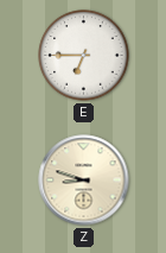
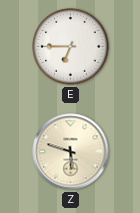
Z: 8:48 -> 5:48
